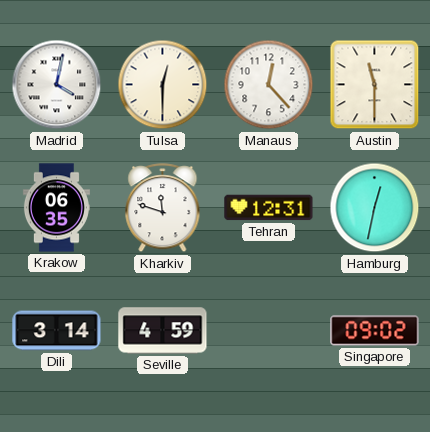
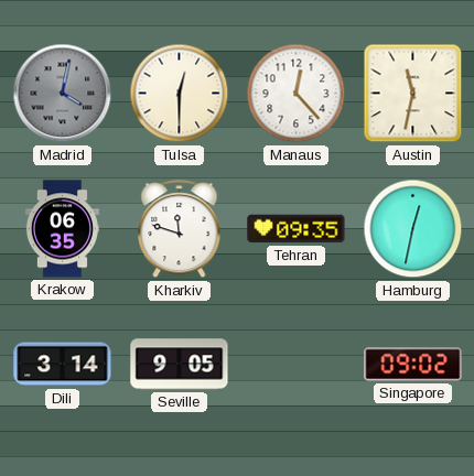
Madrid dial: white -> grey
Austin: 11:30 -> 11:32
Tehran: 12:31 -> 09:35
Seville: 4:59 -> 9:05
